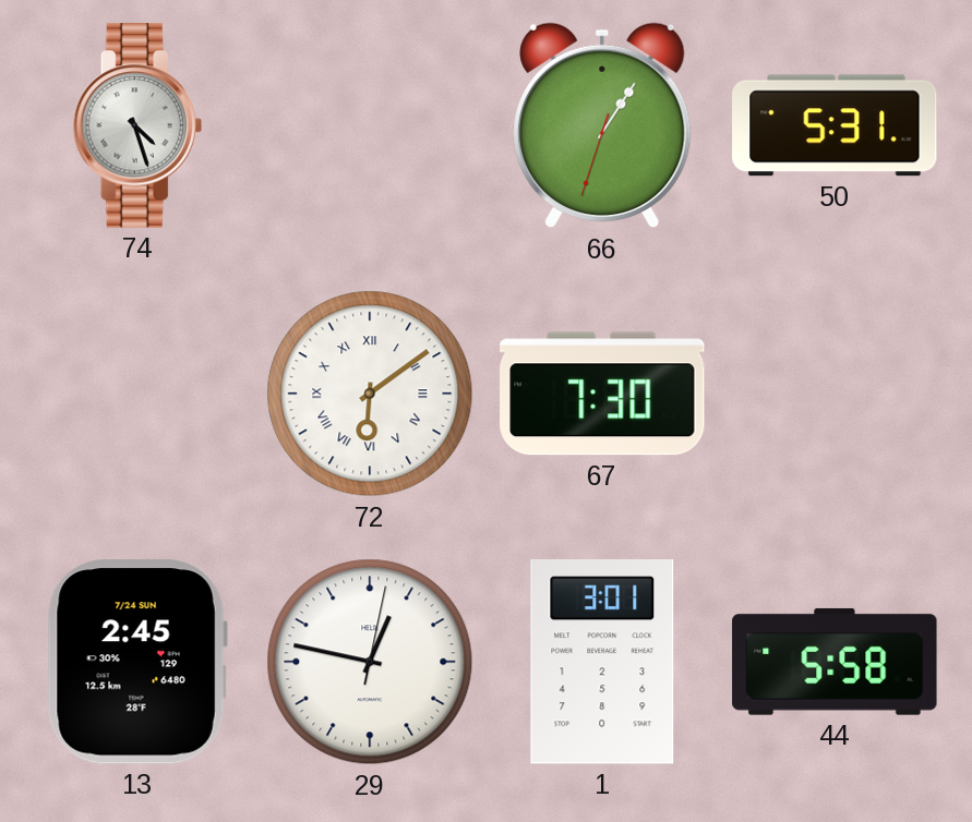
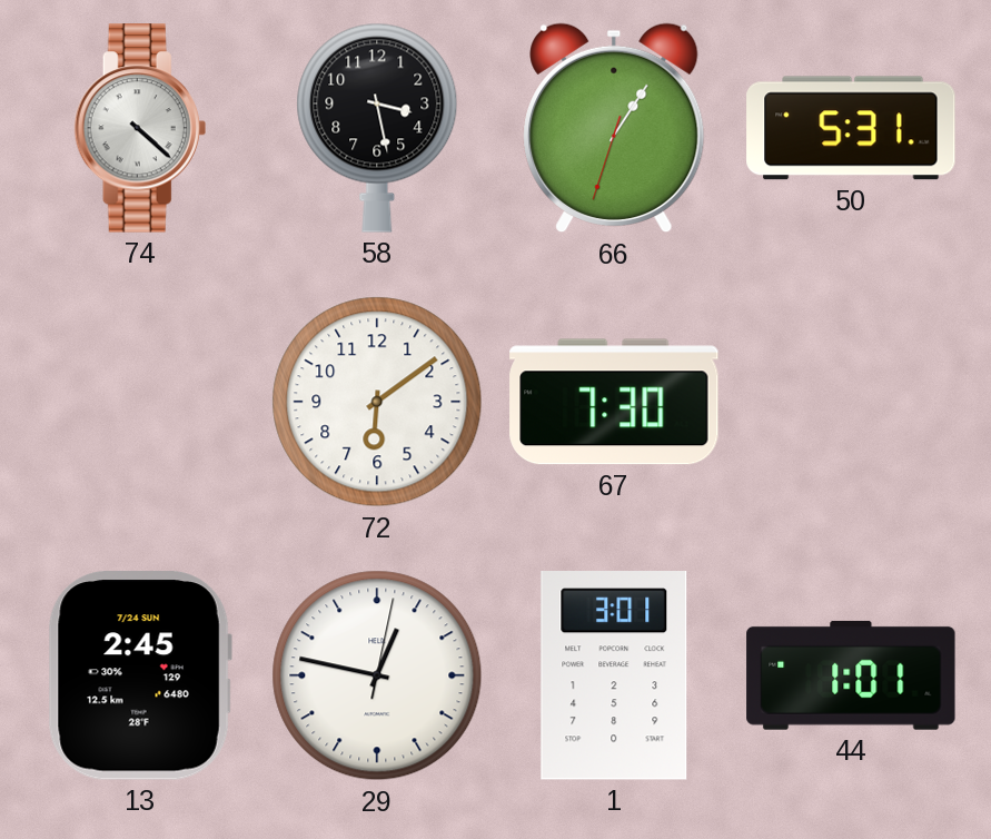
74: 4:27 -> 4:22
58: none -> 3:28
72 numerals: Roman -> Arabic
44: 5:58 -> 1:01
